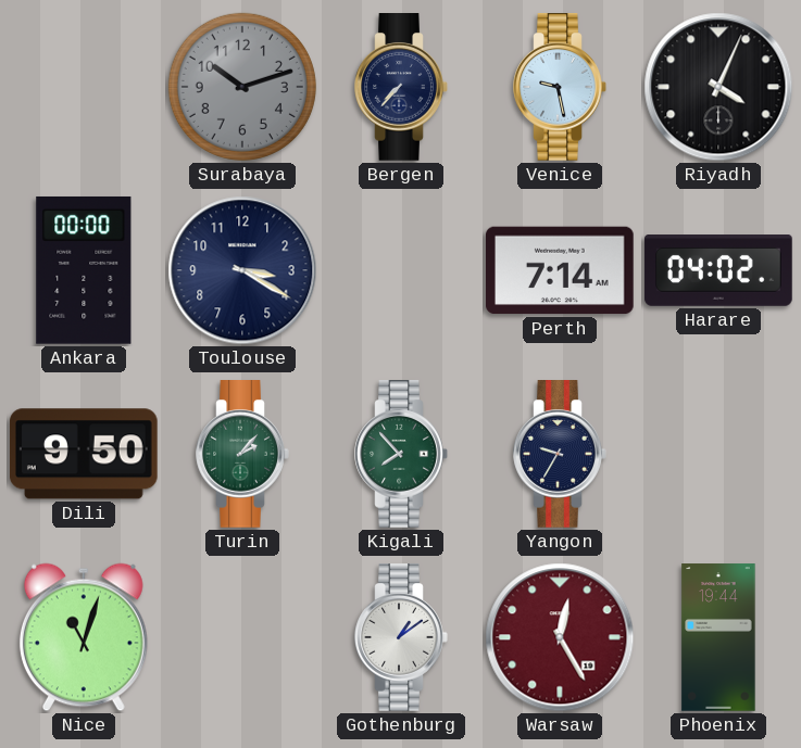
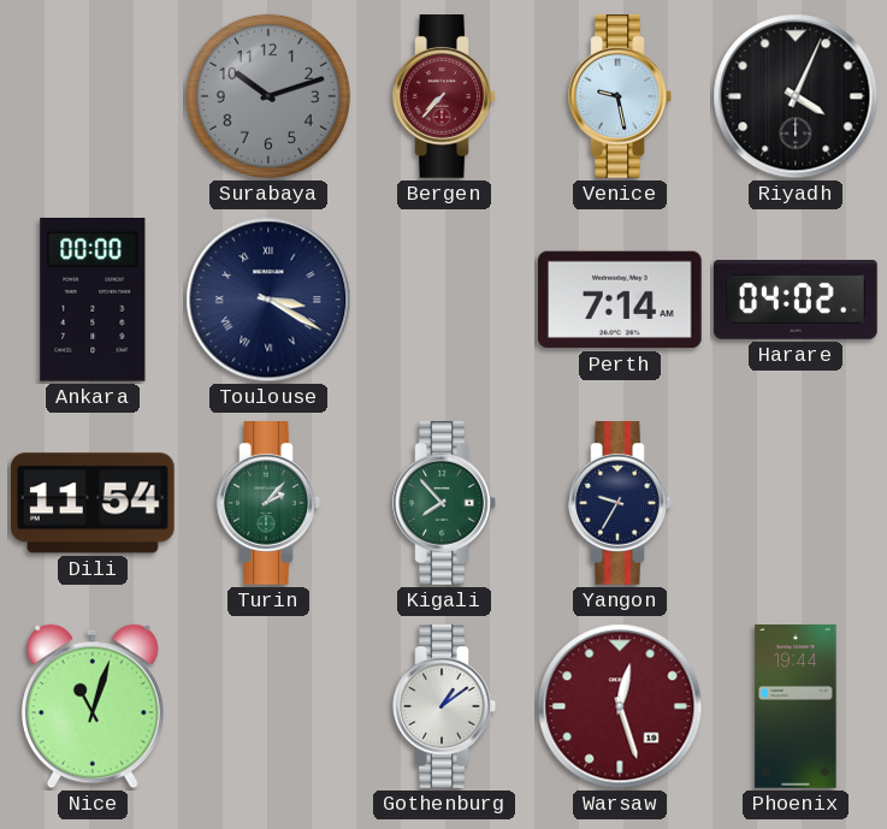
Bergen dial: navy -> burgundy
Toulouse numerals: Arabic -> Roman
Dili: 9:50 -> 11:54
Warsaw: 12:25 -> 12:27
